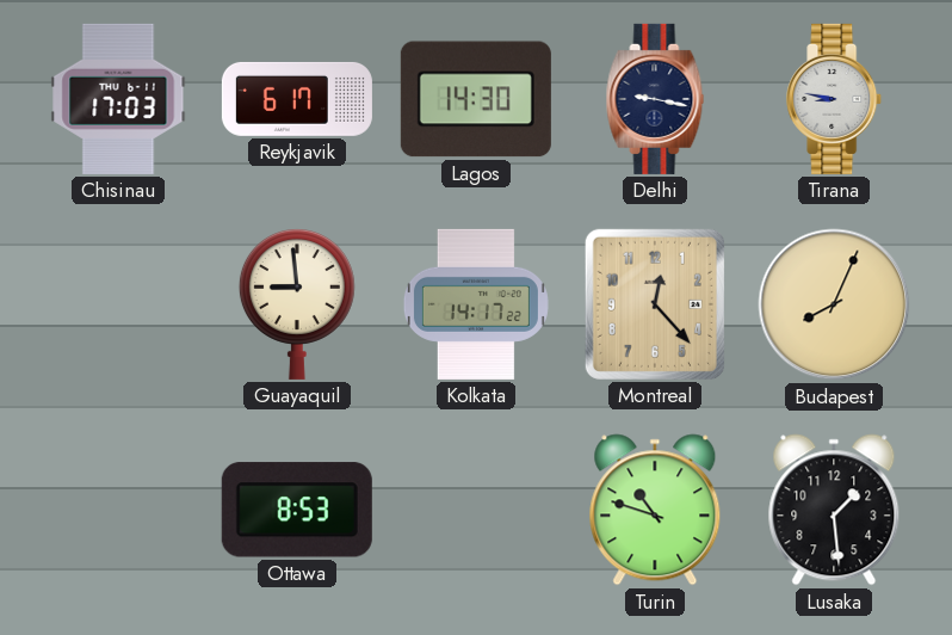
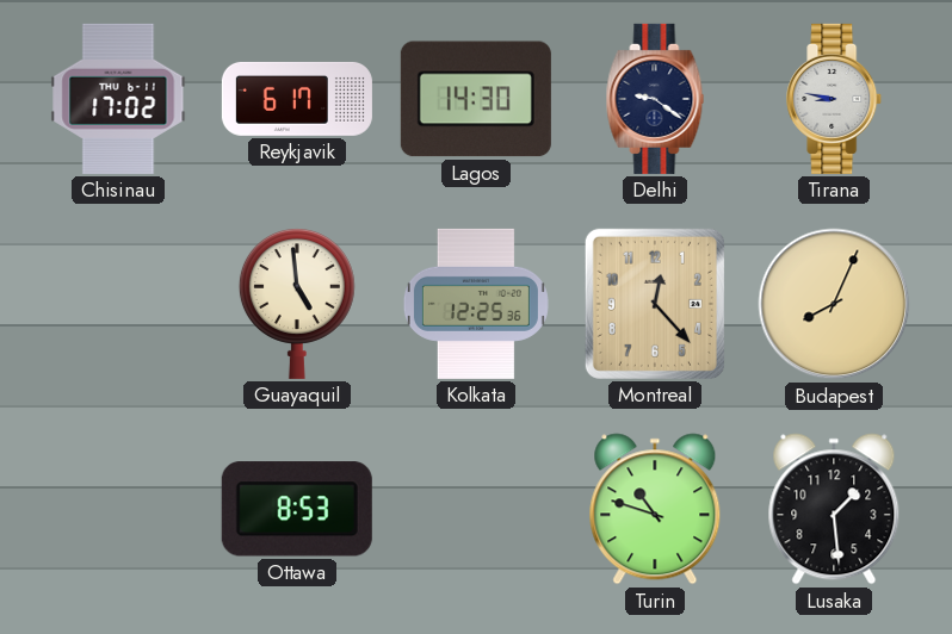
Chisinau: 17:03 -> 17:02
Delhi: 9:17 -> 9:21
Guayaquil: 8:59 -> 4:59
Kolkata: 14:17 -> 12:25
